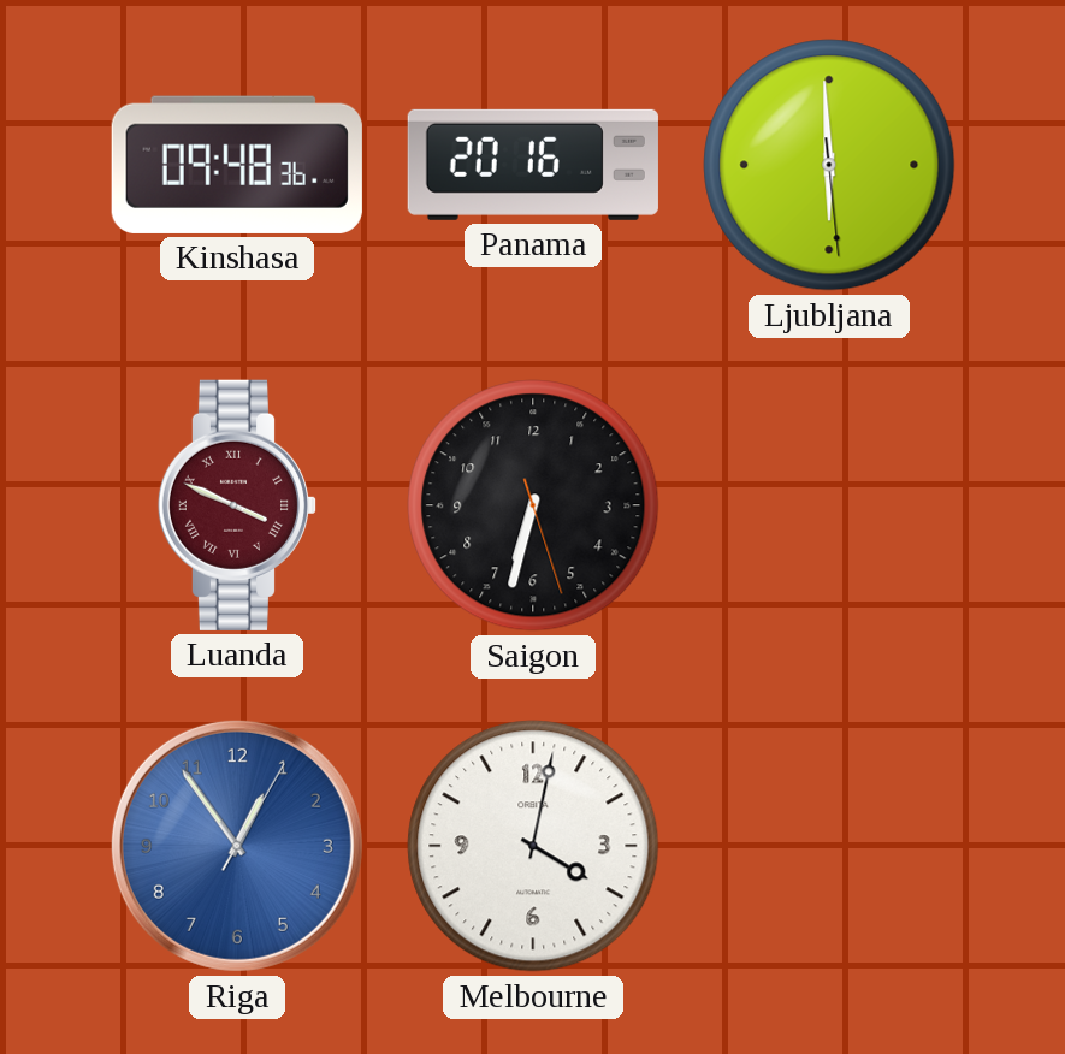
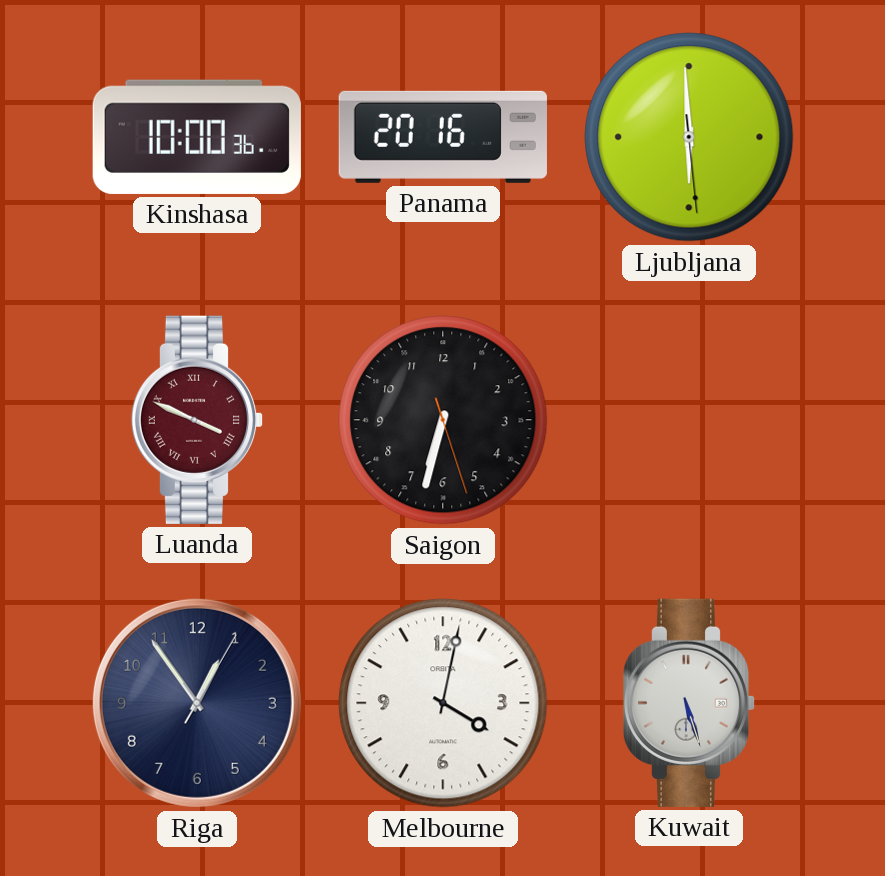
Kinshasa: 09:48 -> 10:00
Riga dial: blue -> navy
Kuwait: none -> 5:27
